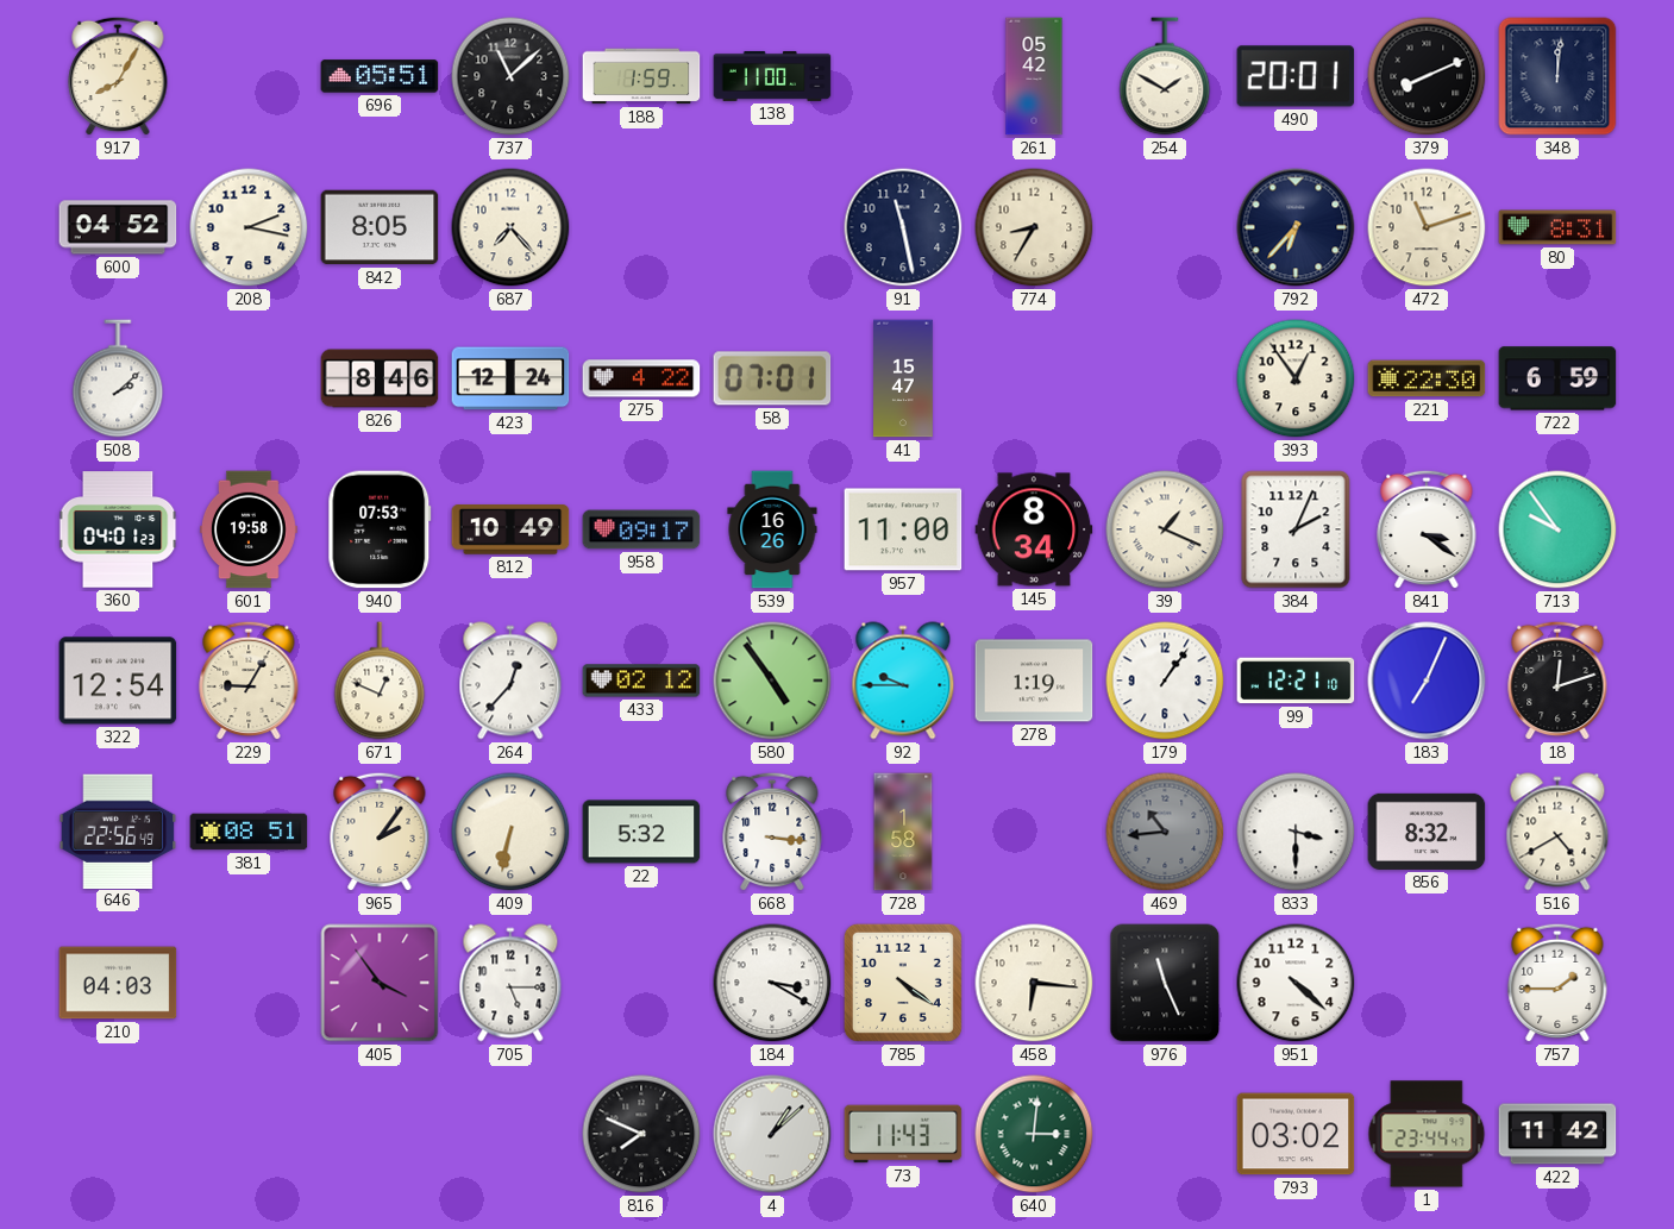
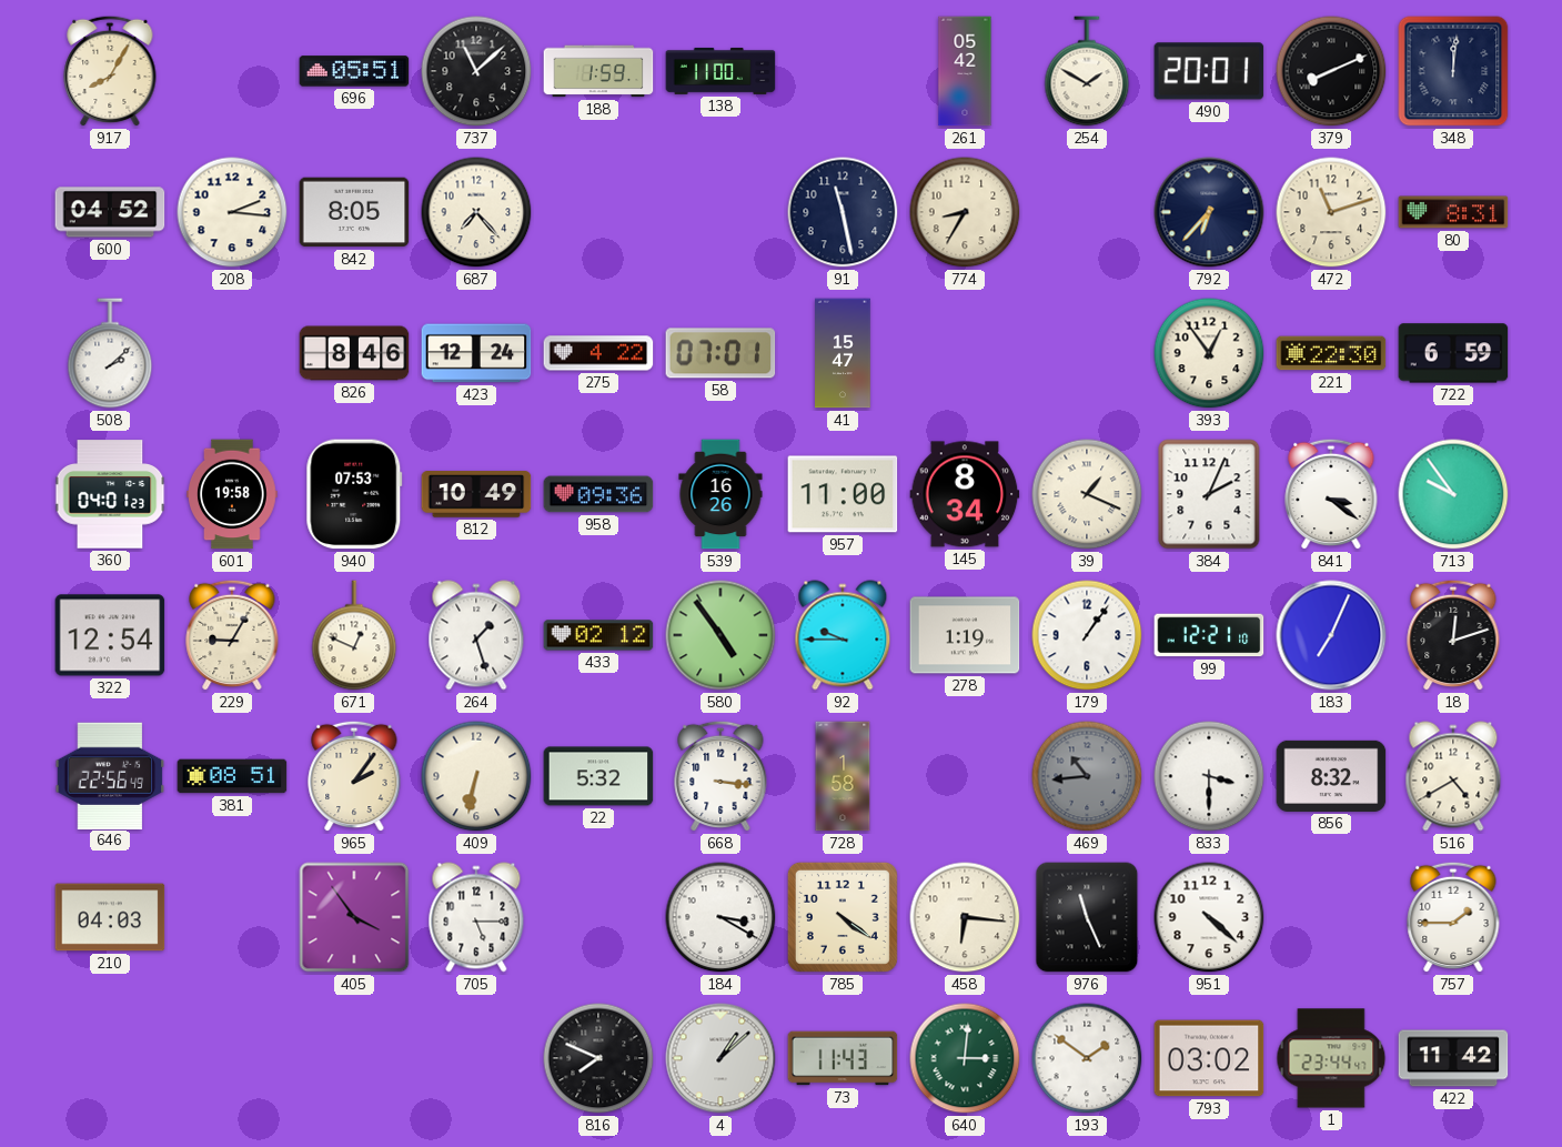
208: 2:17 -> 2:16
958: 09:17 -> 09:36
264: 12:37 -> 1:27
193: none -> 1:51
